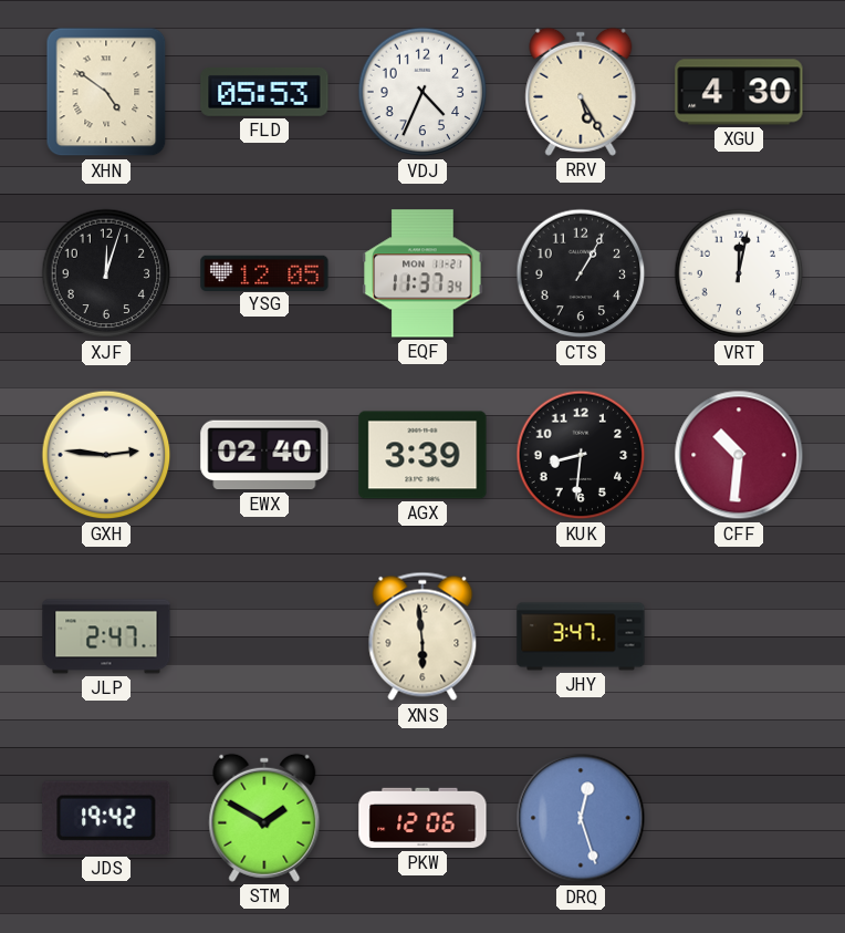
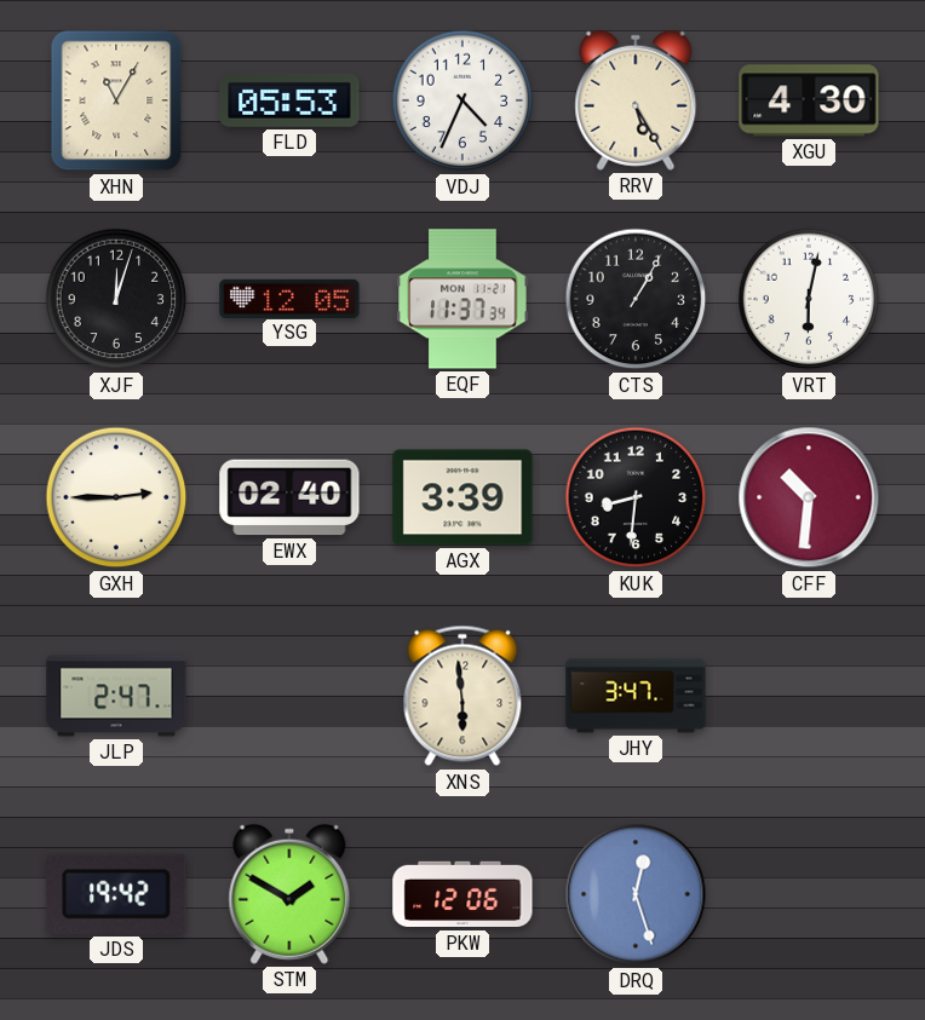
XHN: 4:51 -> 11:05
VRT: 12:02 -> 6:02
GXH: 2:46 -> 2:45
